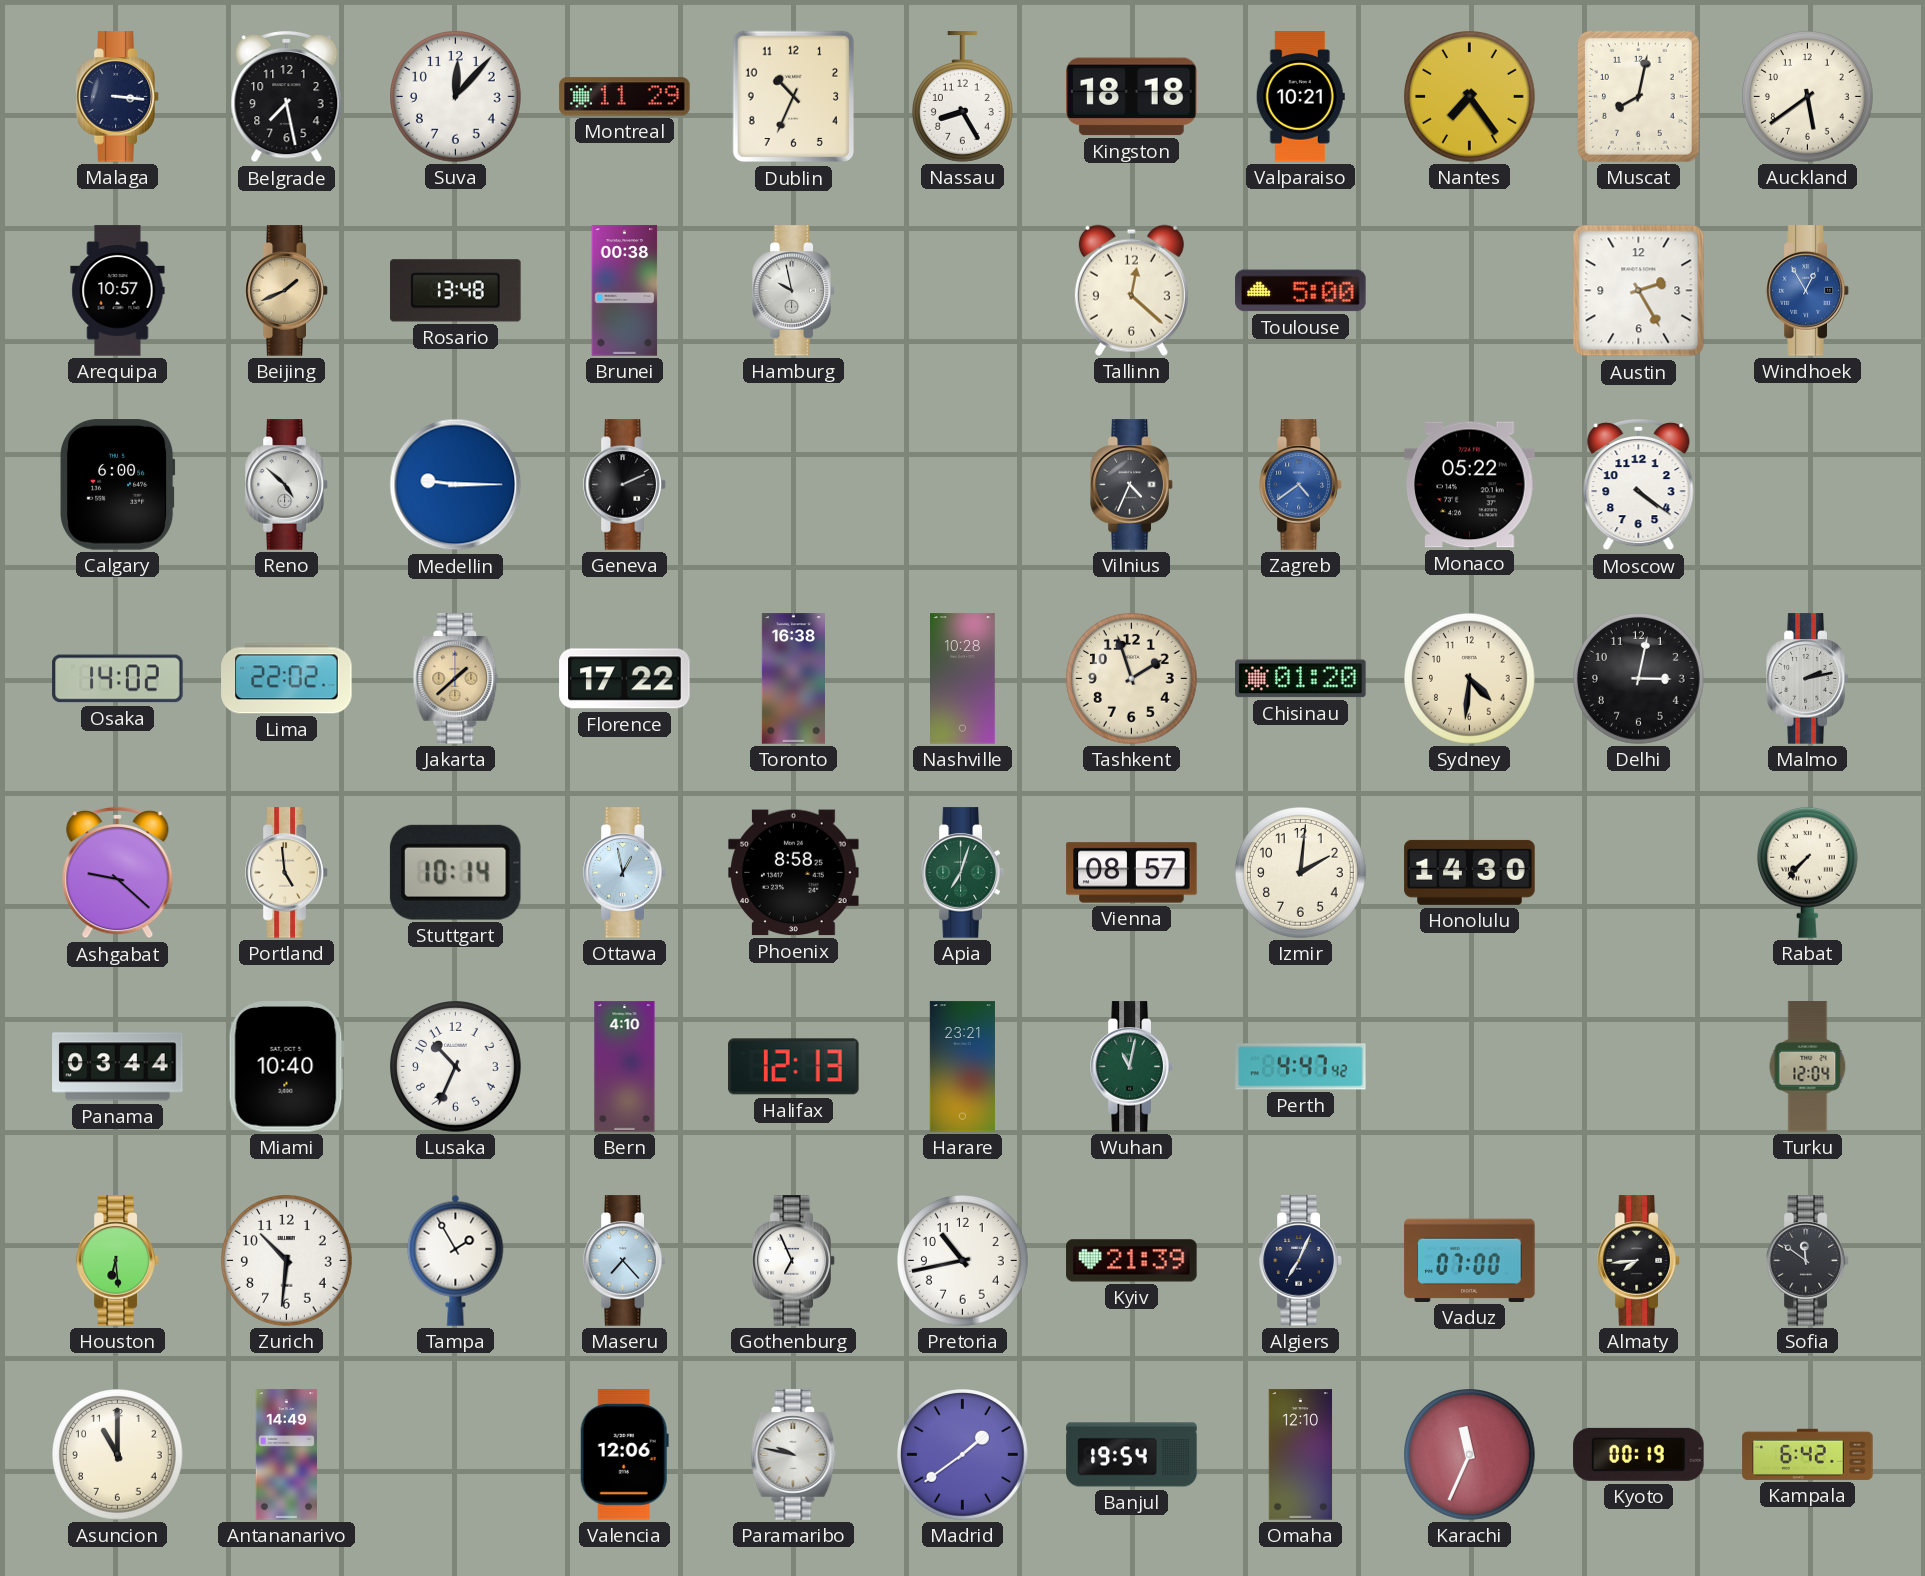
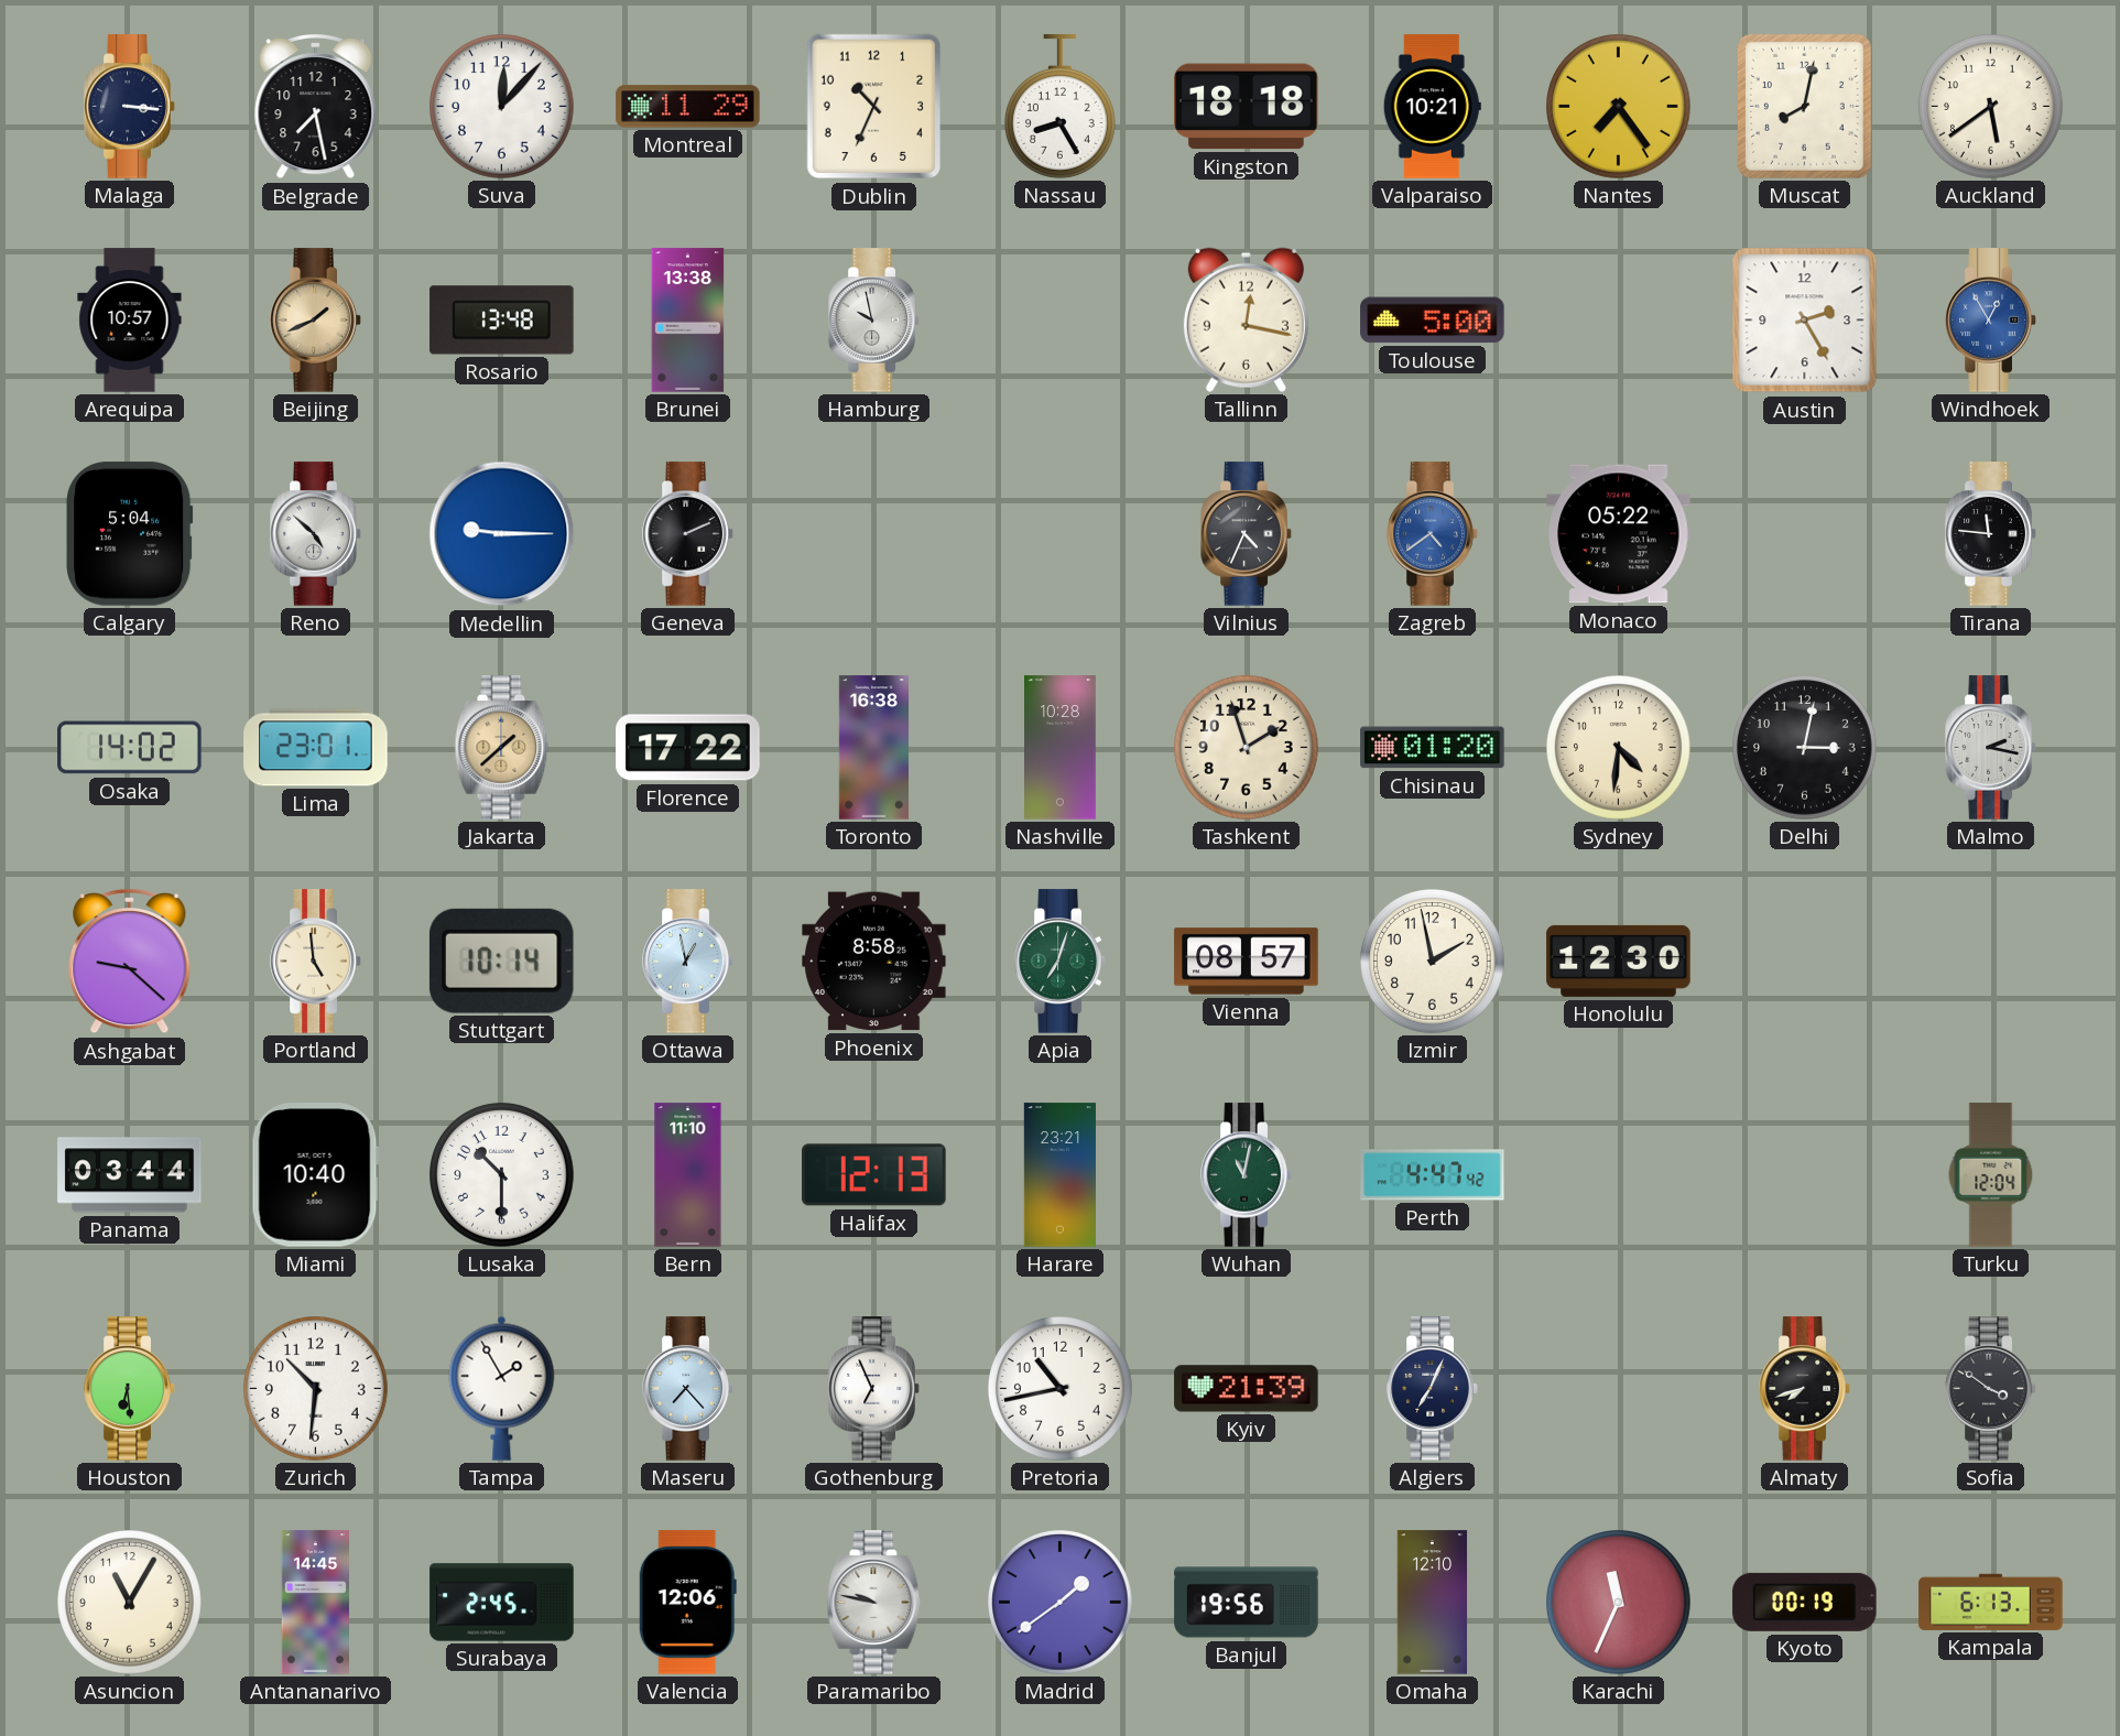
Brunei: 00:38 -> 13:38
Tallinn: 12:22 -> 12:17
Calgary: 6:00 -> 5:04
Moscow: 4:21 -> none
Tirana: none -> 11:46
Lima: 22:02 -> 23:01
Malmo: 2:13 -> 2:17
Izmir: 2:01 -> 1:58
Honolulu: 14:30 -> 12:30
Rabat: 7:37 -> none
Lusaka: 10:34 -> 10:30
Bern: 4:10 -> 11:10
Vaduz: 07:00 -> none
Almaty: 7:44 -> 7:42
Sofia: 11:51 -> 3:51
Asuncion: 11:00 -> 11:05
Antananarivo: 14:49 -> 14:45
Surabaya: none -> 2:45
Banjul: 19:54 -> 19:56
Kampala: 6:42 -> 6:13
